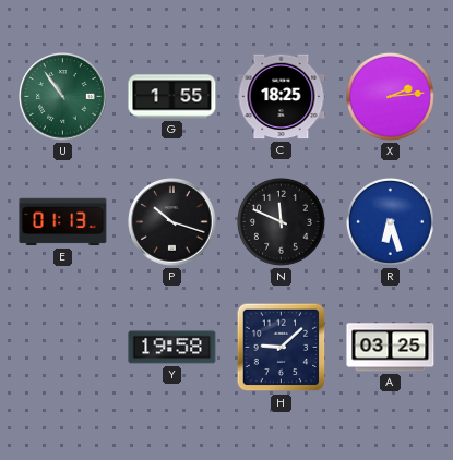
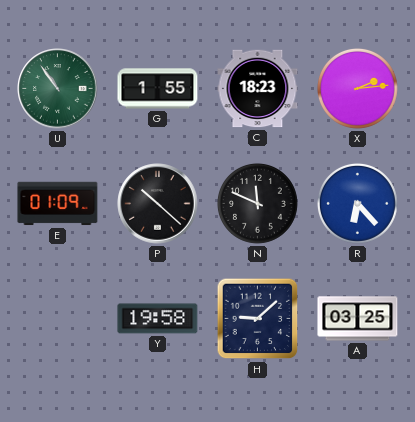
C: 18:25 -> 18:23
E: 01:13 -> 01:09
P: 10:18 -> 10:22
R: 6:27 -> 6:23
